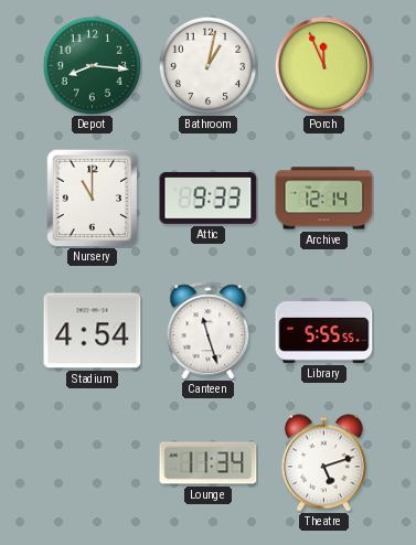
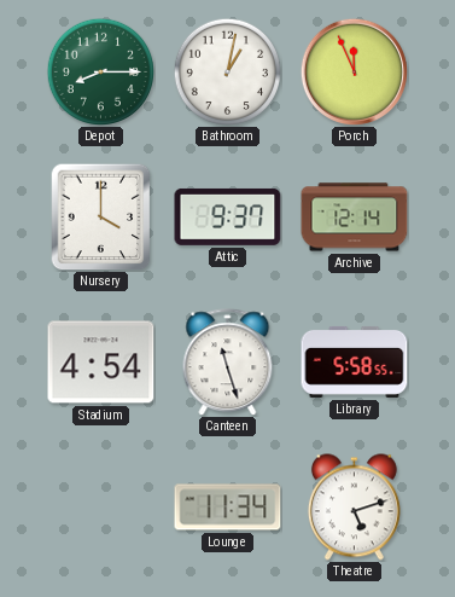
Depot: 8:16 -> 8:15
Nursery: 11:00 -> 4:00
Attic: 9:33 -> 9:37
Library: 5:55 -> 5:58
